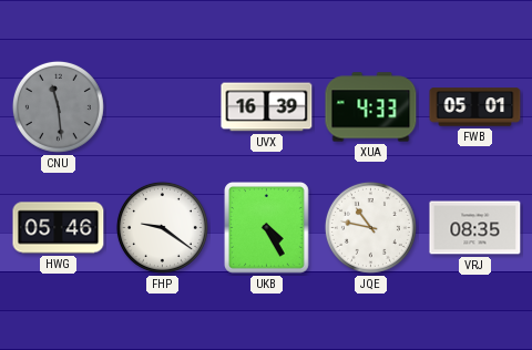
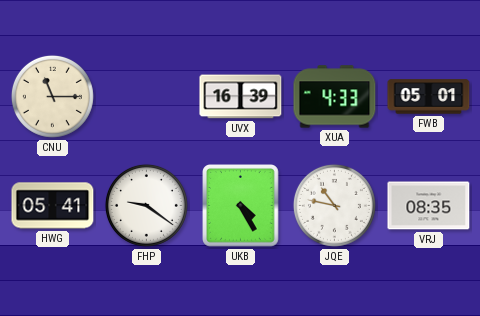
CNU: 11:29 -> 11:15
CNU dial: grey -> cream
HWG: 05:46 -> 05:41
